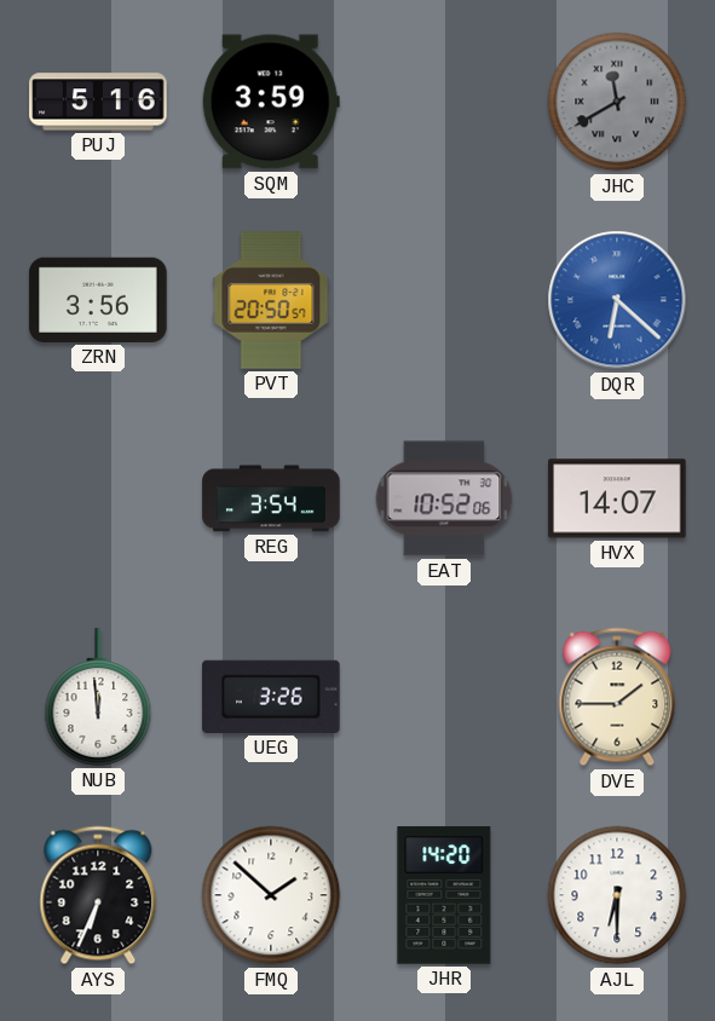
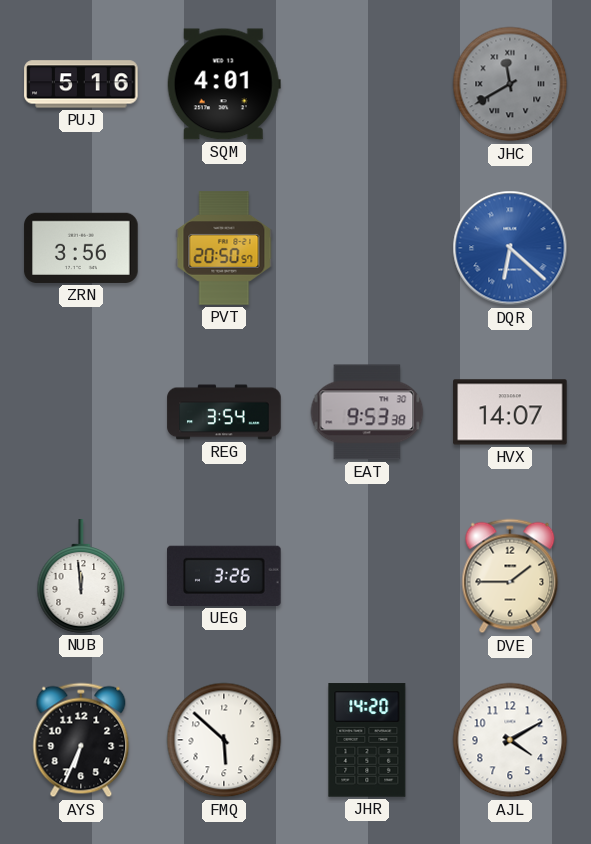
SQM: 3:59 -> 4:01
EAT: 10:52 -> 9:53
FMQ: 1:52 -> 5:52
AJL: 6:30 -> 4:10
